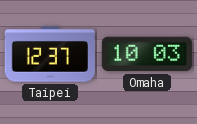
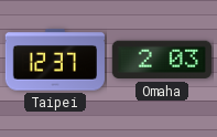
Omaha: 10:03 -> 2:03
